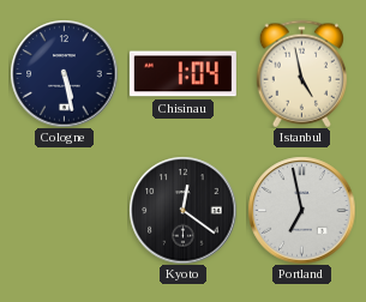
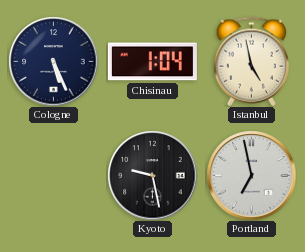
Cologne: 5:28 -> 5:26
Kyoto: 12:21 -> 9:28
